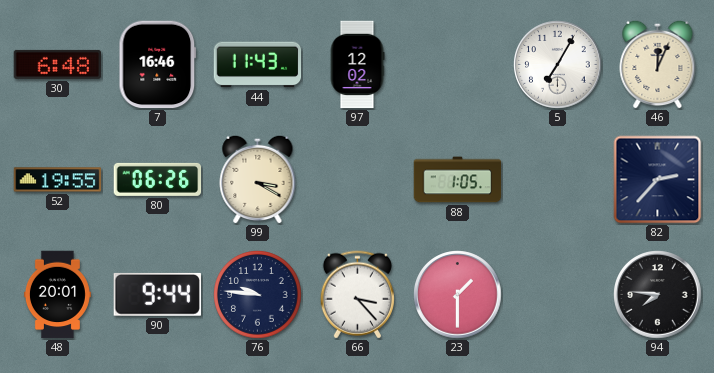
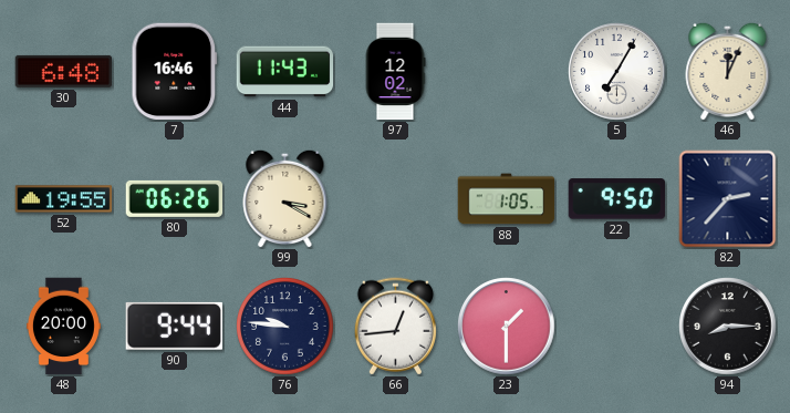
22: none -> 9:50
48: 20:01 -> 20:00
66: 3:23 -> 12:44
94: 7:46 -> 8:15
